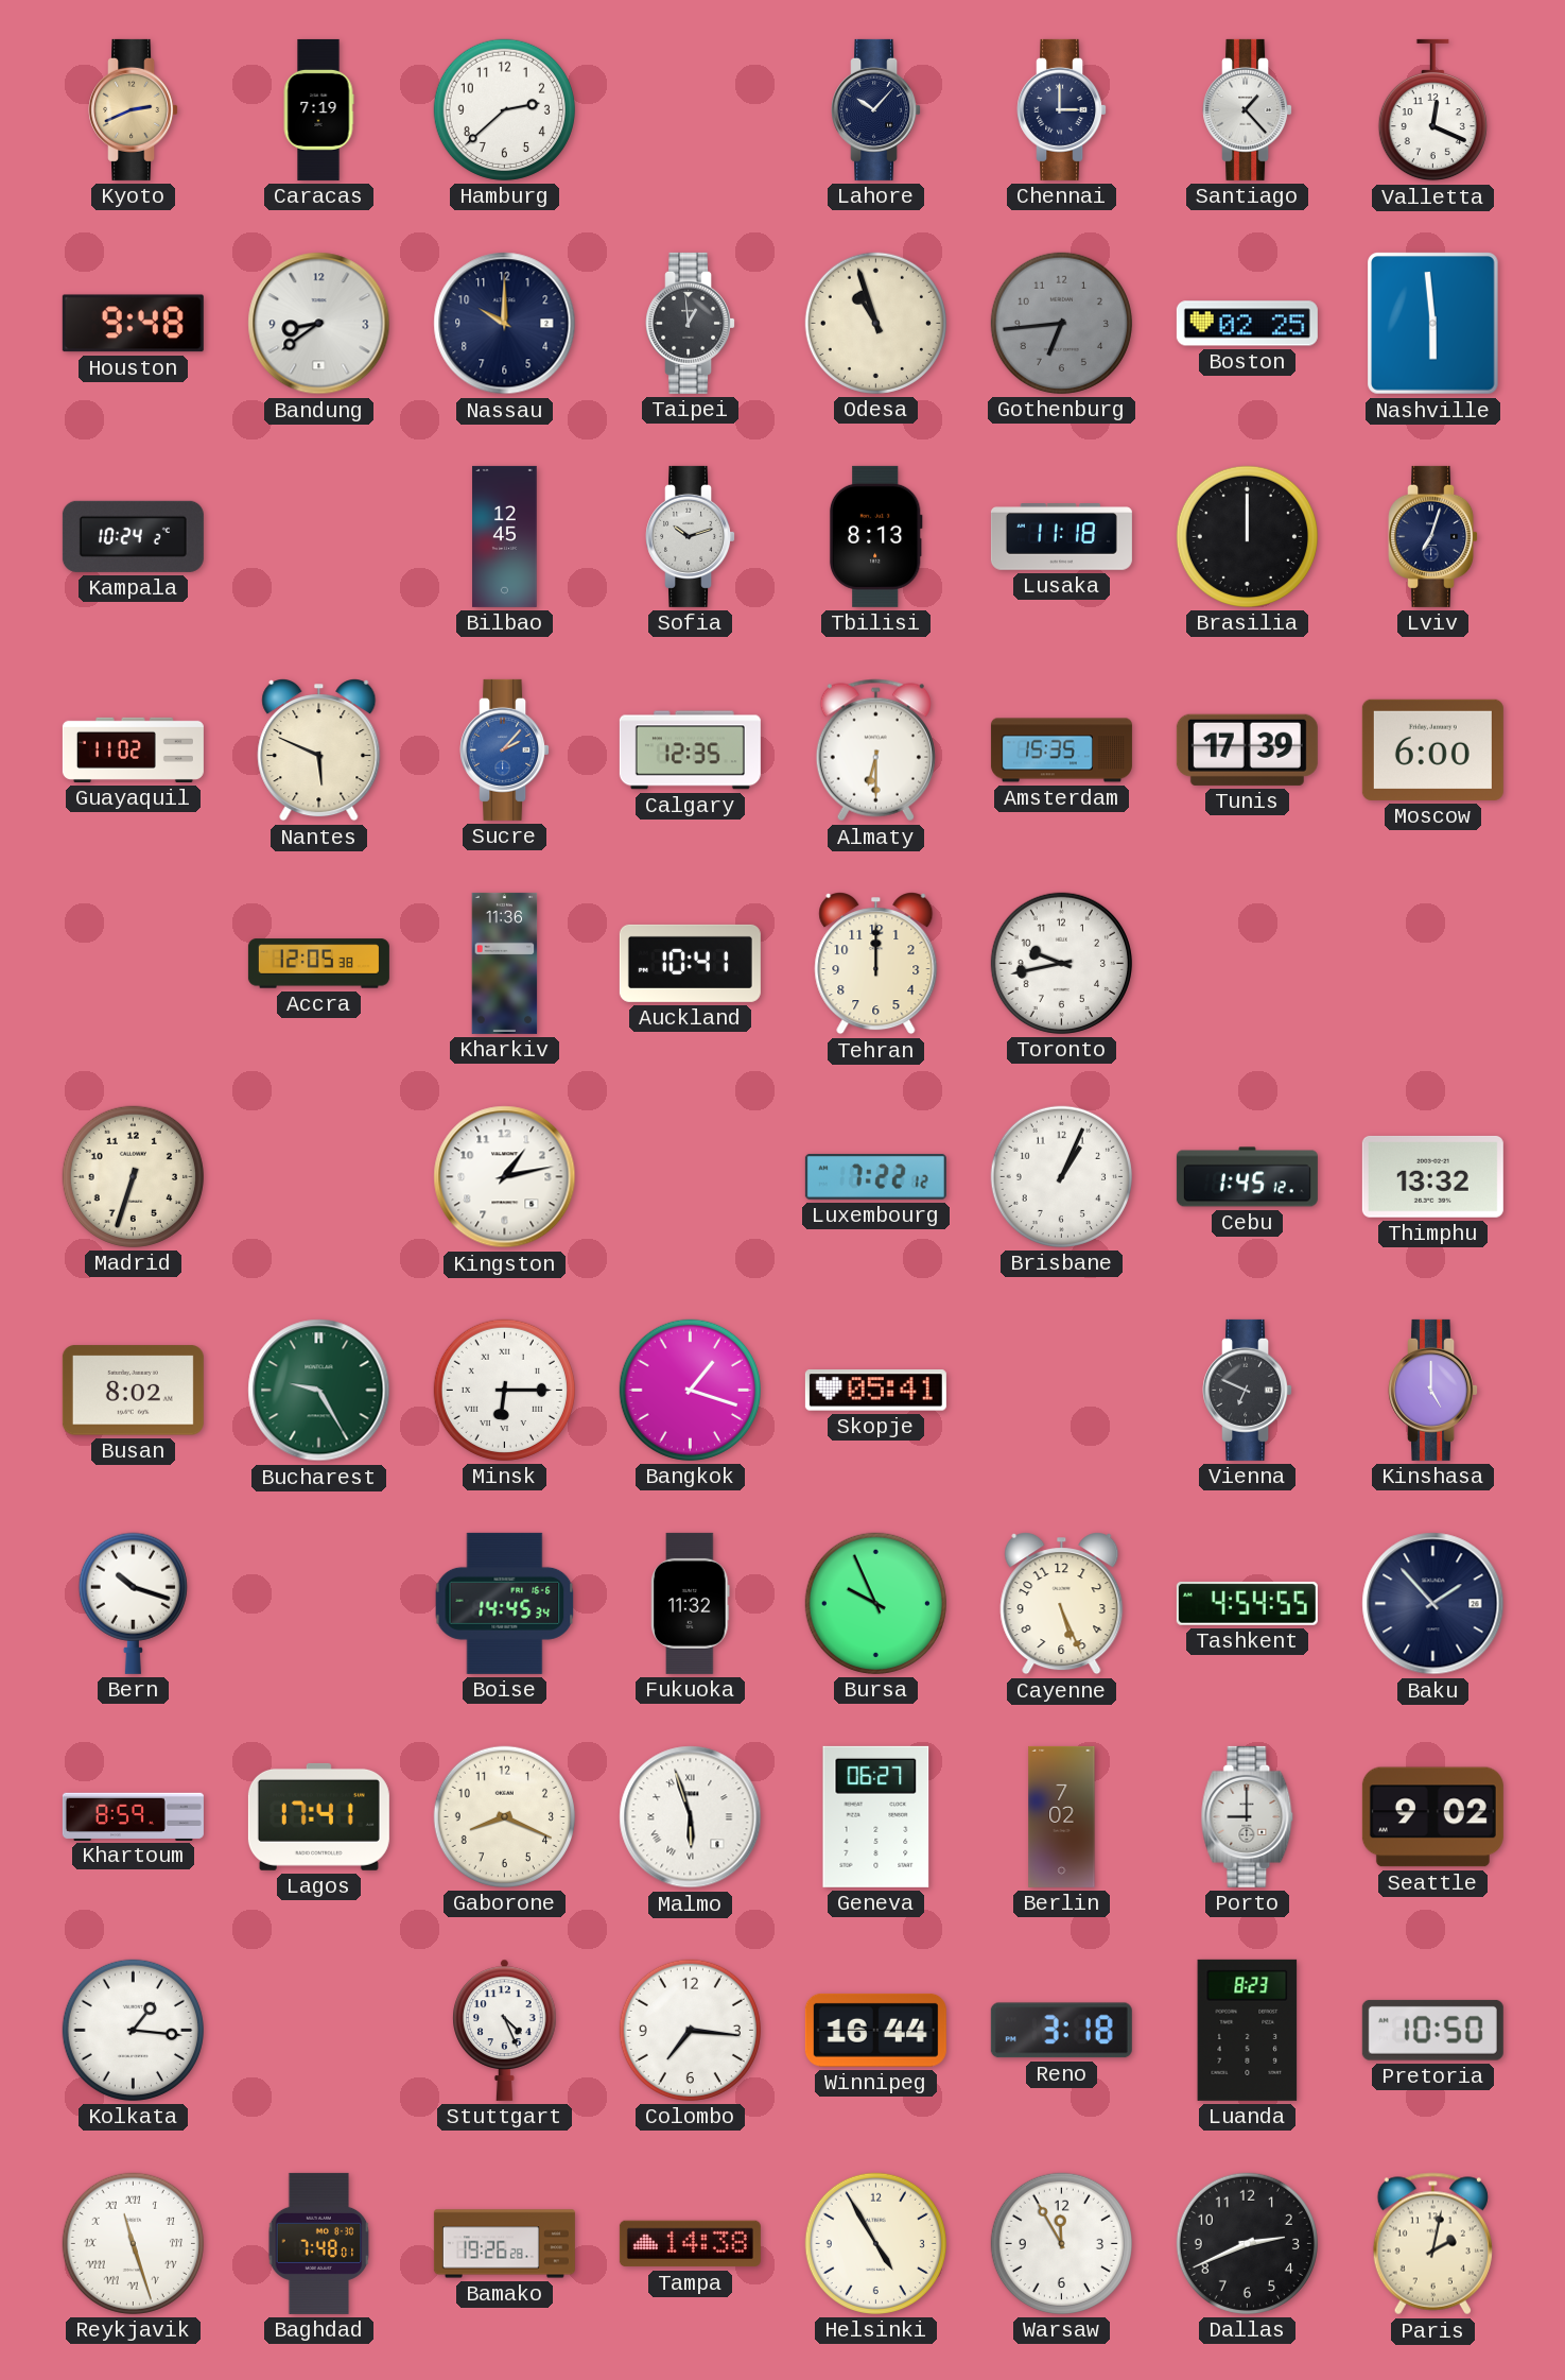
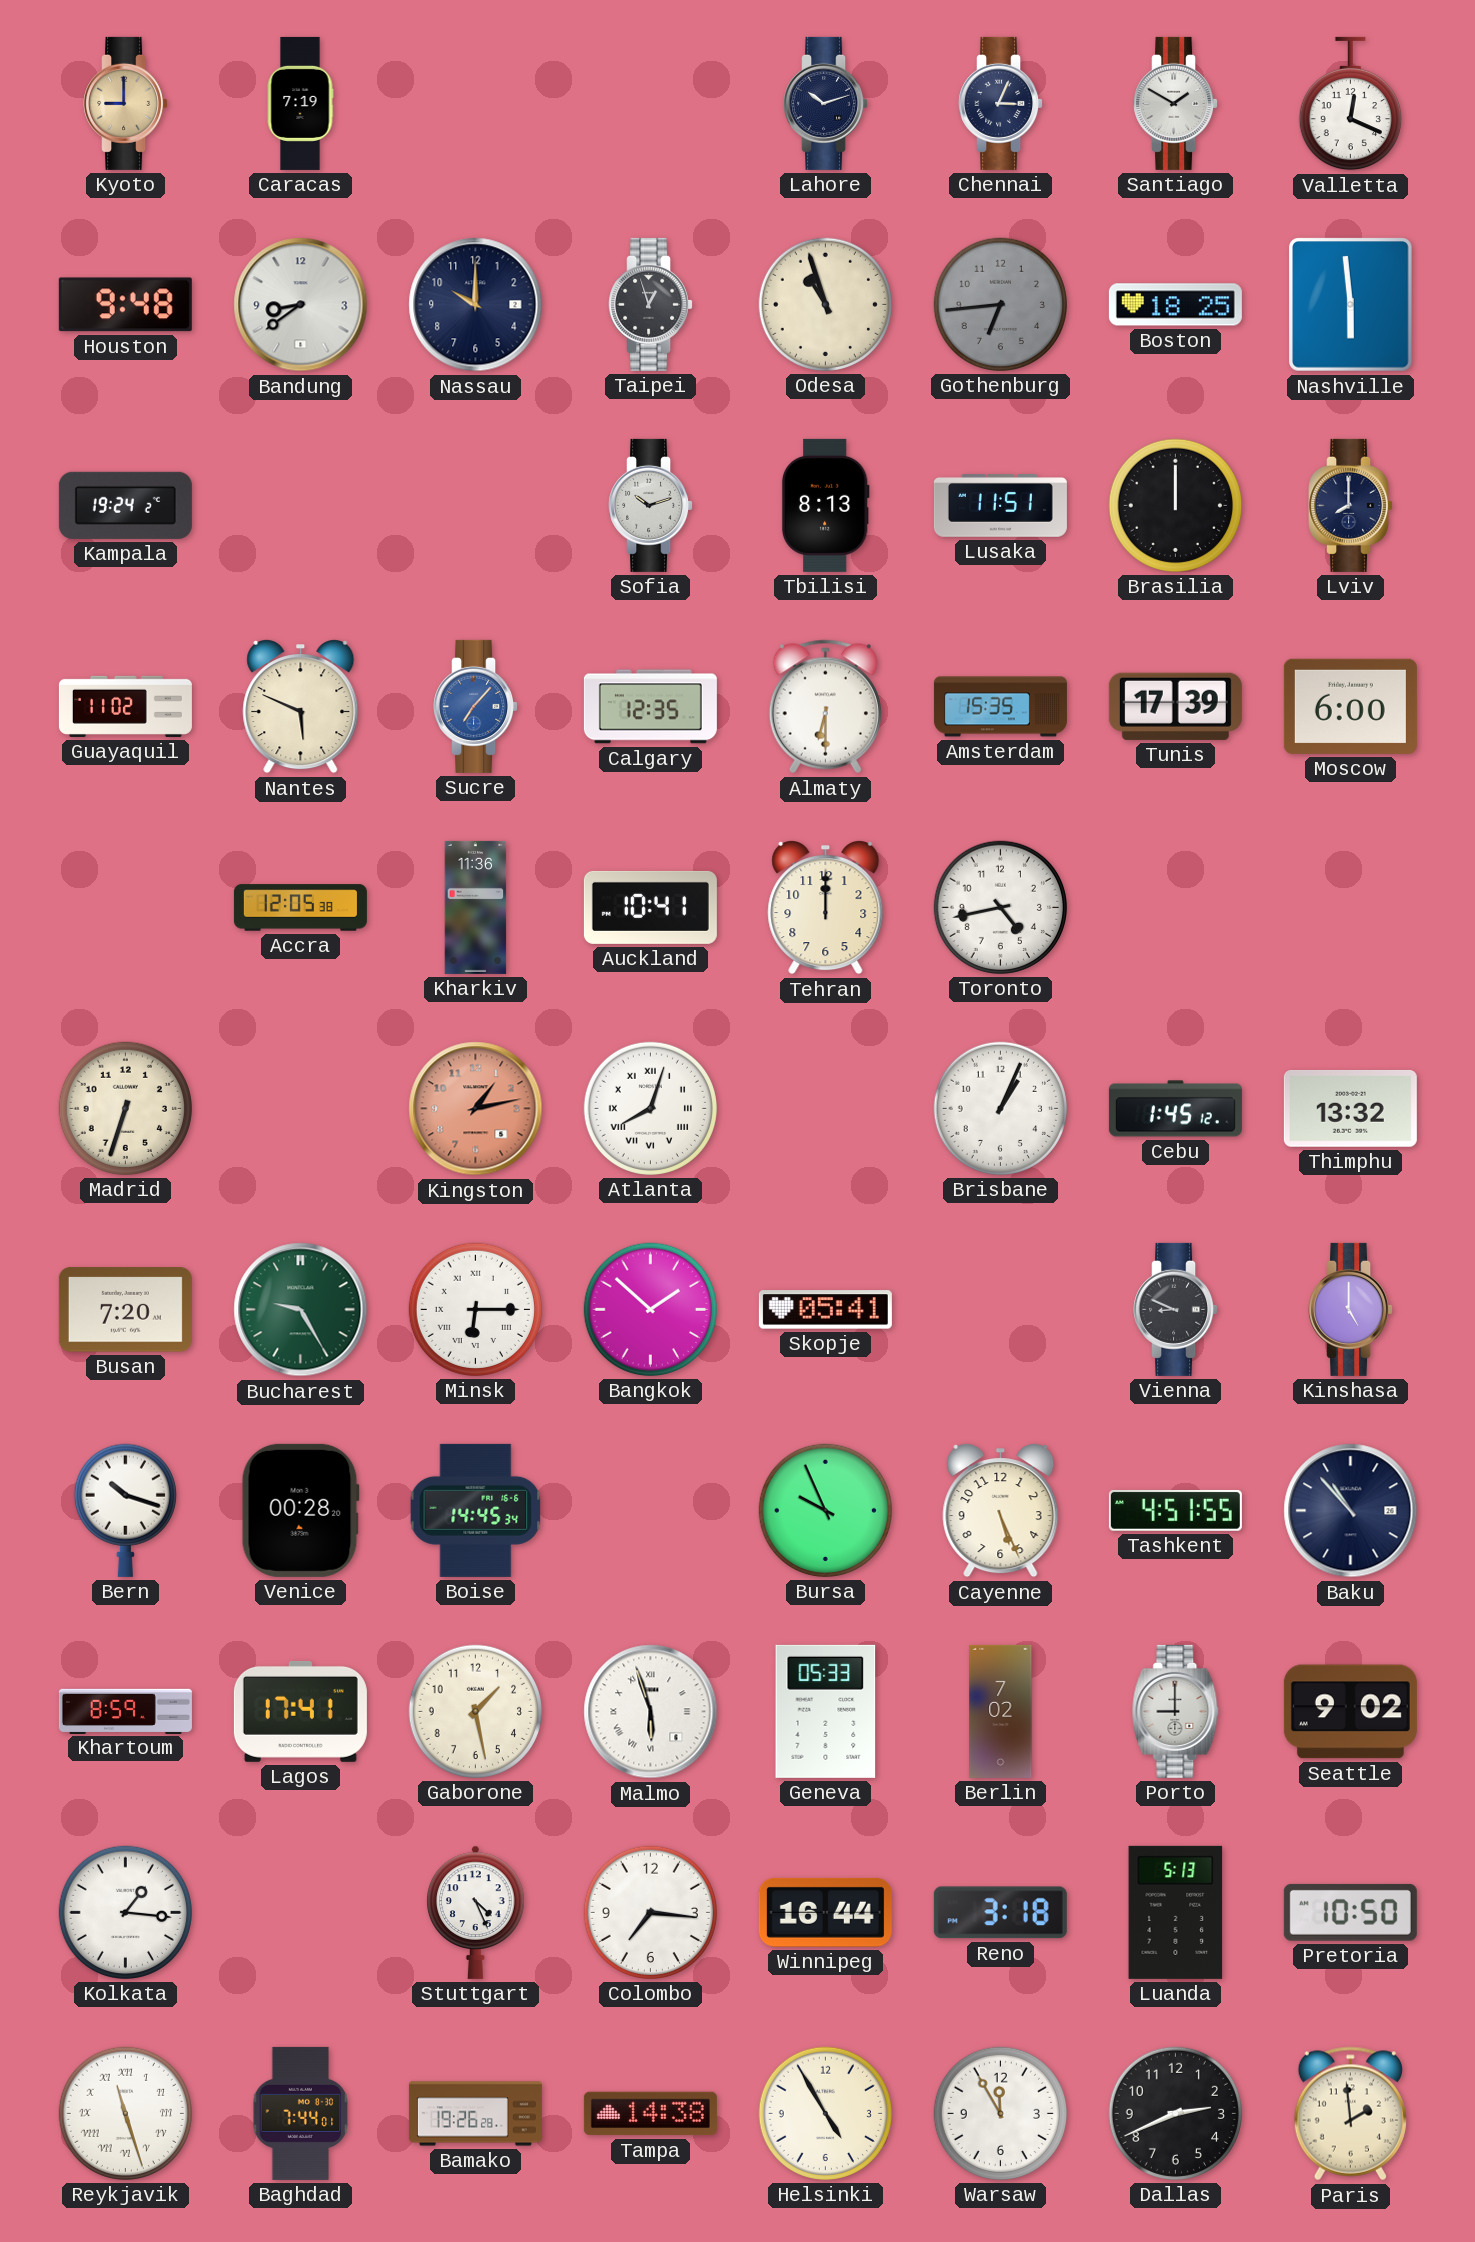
Kyoto: 2:41 -> 9:00
Hamburg: 2:38 -> none
Lahore: 10:07 -> 10:12
Chennai: 3:00 -> 3:04
Santiago: 1:23 -> 1:50
Taipei: 12:59 -> 12:57
Boston: 02:25 -> 18:25
Kampala: 10:24 -> 19:24
Bilbao: 12:45 -> none
Lusaka: 11:18 -> 11:51
Lviv: 7:03 -> 8:00
Sucre: 2:07 -> 7:07
Toronto: 9:43 -> 4:43
Kingston dial: white -> salmon
Atlanta: none -> 8:03
Luxembourg: 7:22 -> none
Busan: 8:02 -> 7:20
Bangkok: 1:18 -> 1:52
Vienna: 6:49 -> 8:49
Venice: none -> 00:28
Fukuoka: 11:32 -> none
Tashkent: 4:54 -> 4:51
Baku: 1:53 -> 10:53
Gaborone: 8:19 -> 1:28
Geneva: 06:27 -> 05:33
Luanda: 8:23 -> 5:13
Baghdad: 7:48 -> 7:44
Paris: 2:02 -> 1:59
